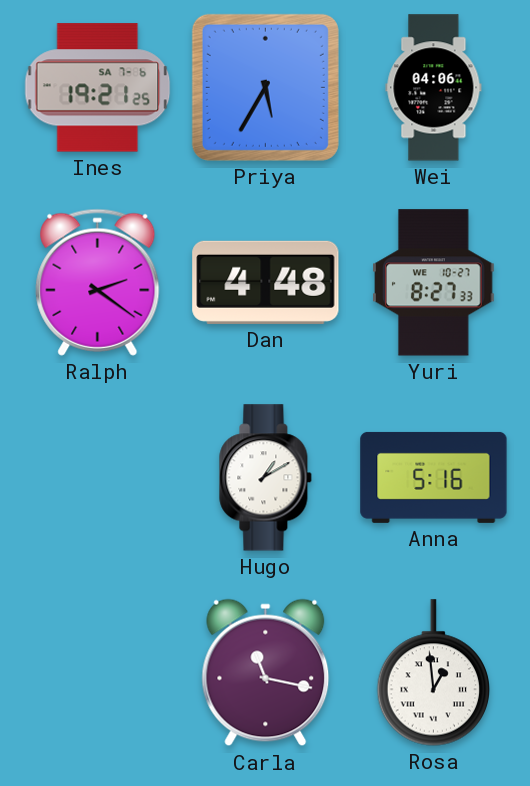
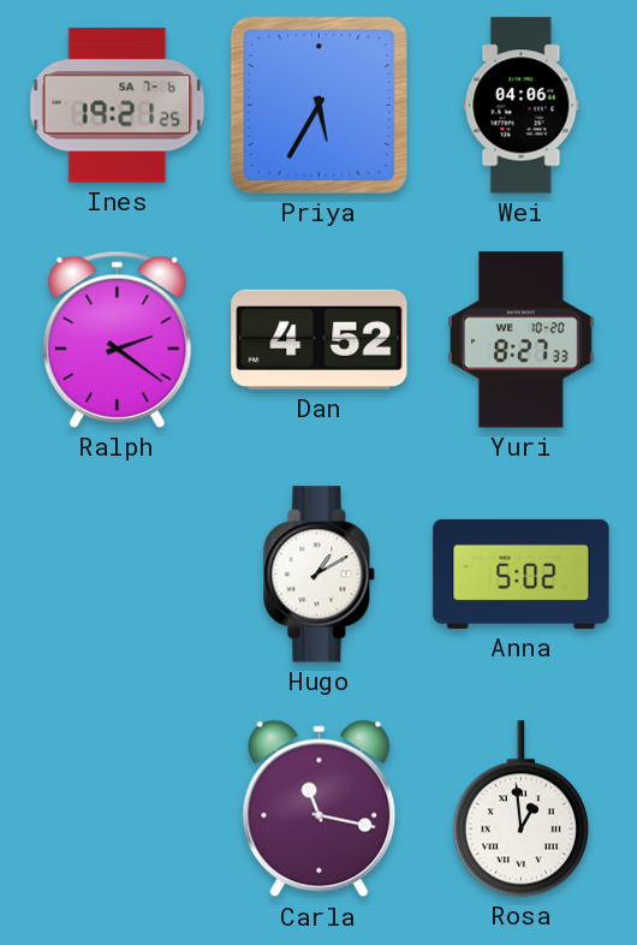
Dan: 4:48 -> 4:52
Yuri date: WE 10-27 -> WE 10-20
Anna: 5:16 -> 5:02
